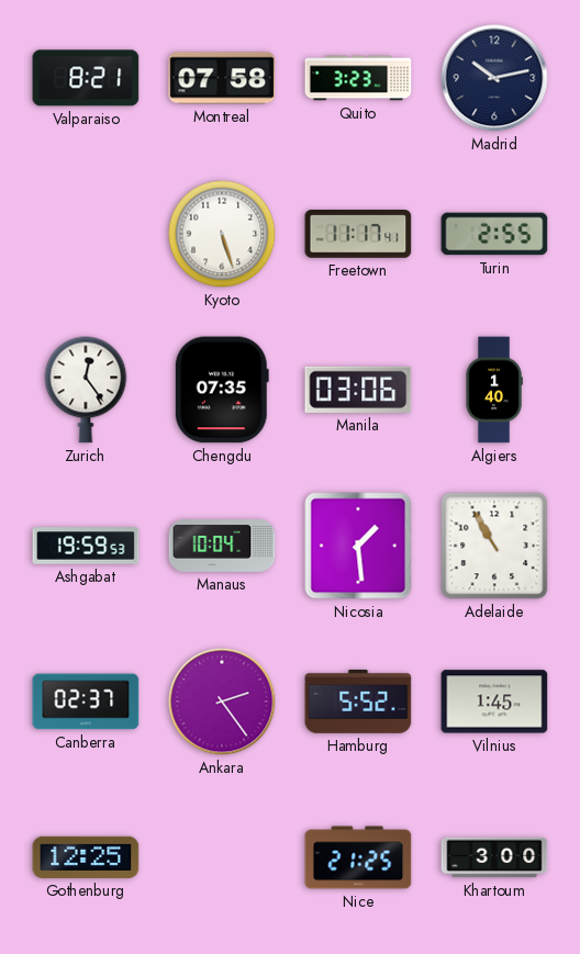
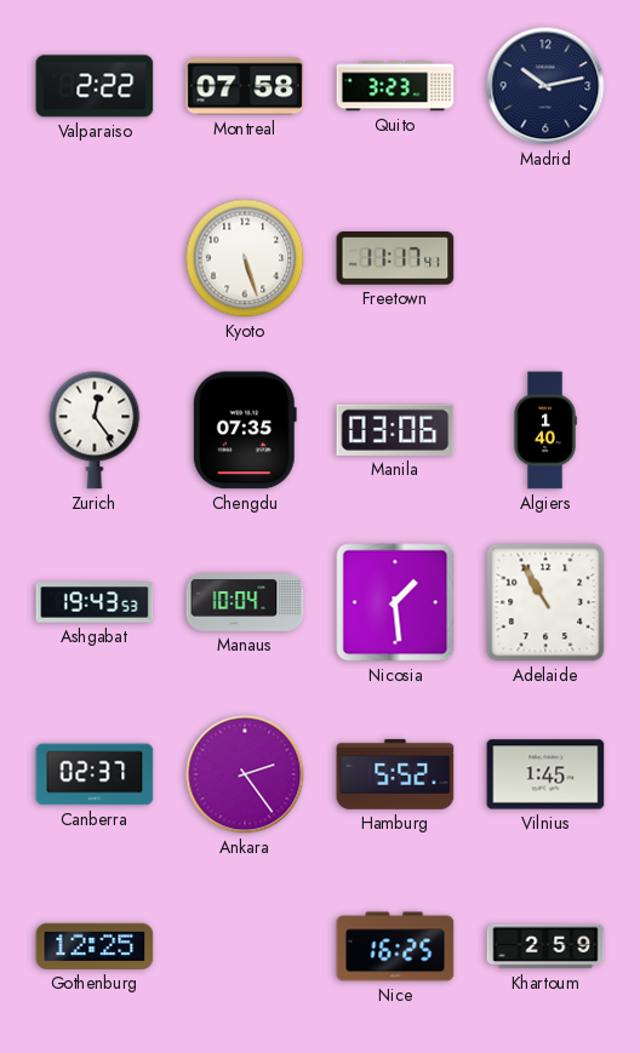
Valparaiso: 8:21 -> 2:22
Turin: 2:55 -> none
Ashgabat: 19:59 -> 19:43
Nice: 21:25 -> 16:25
Khartoum: 3:00 -> 2:59
